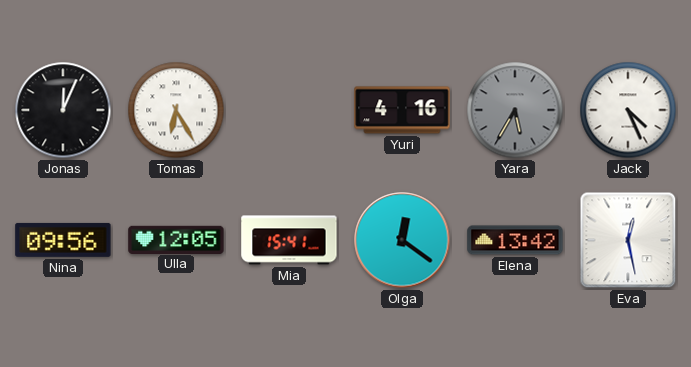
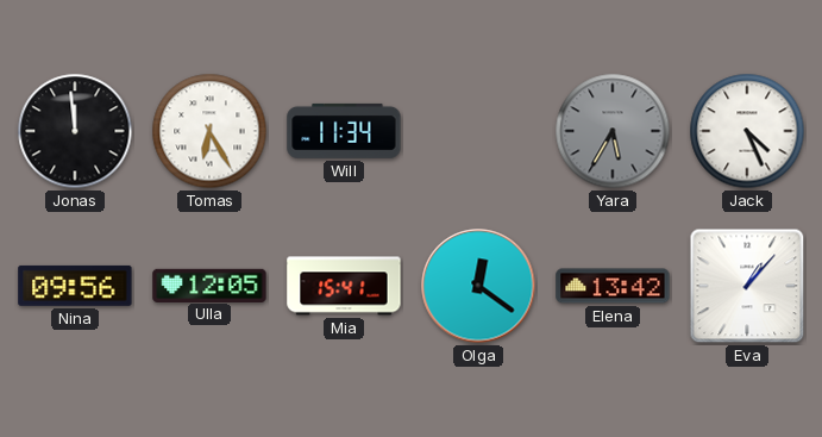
Jonas: 12:04 -> 11:59
Will: none -> 11:34
Yuri: 4:16 -> none
Eva: 12:28 -> 1:07
